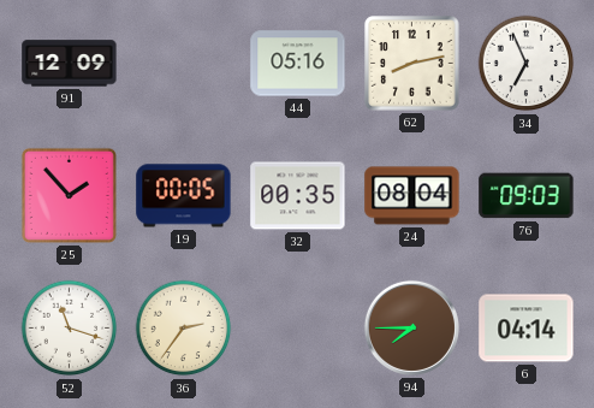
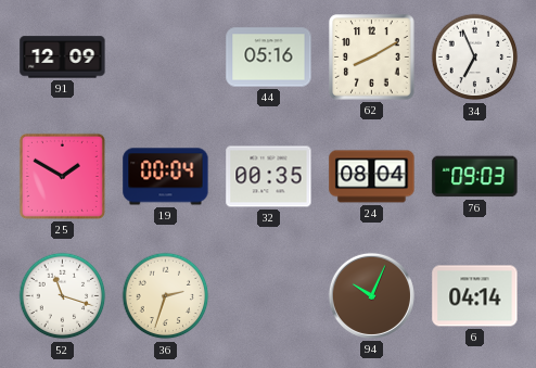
62: 8:13 -> 8:10
25: 1:53 -> 1:50
19: 00:05 -> 00:04
36: 2:36 -> 2:33
94: 7:45 -> 10:04
